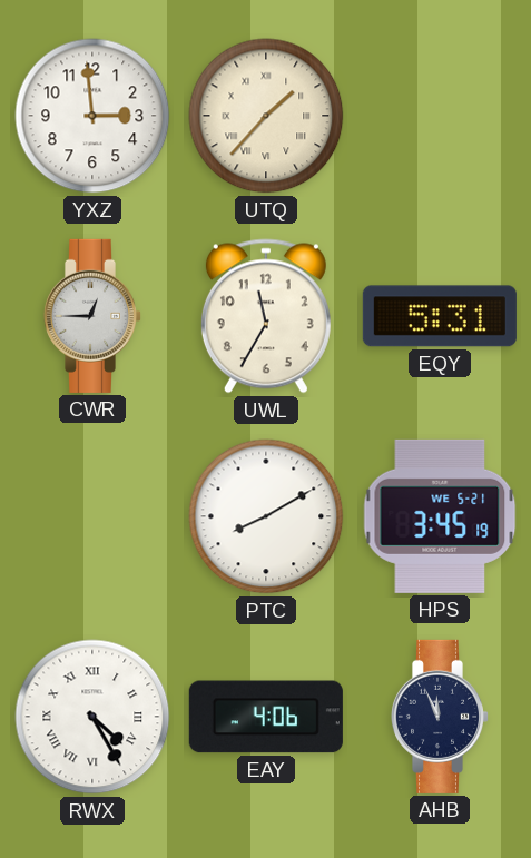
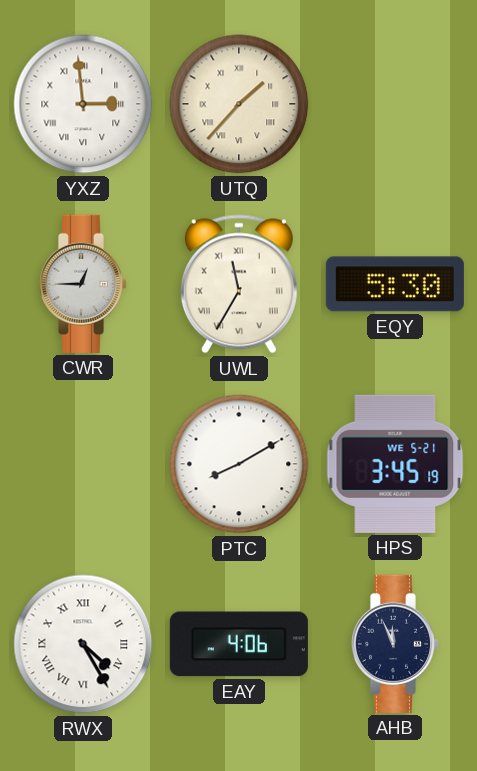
YXZ numerals: Arabic -> Roman
UWL numerals: Arabic -> Roman
EQY: 5:31 -> 5:30
